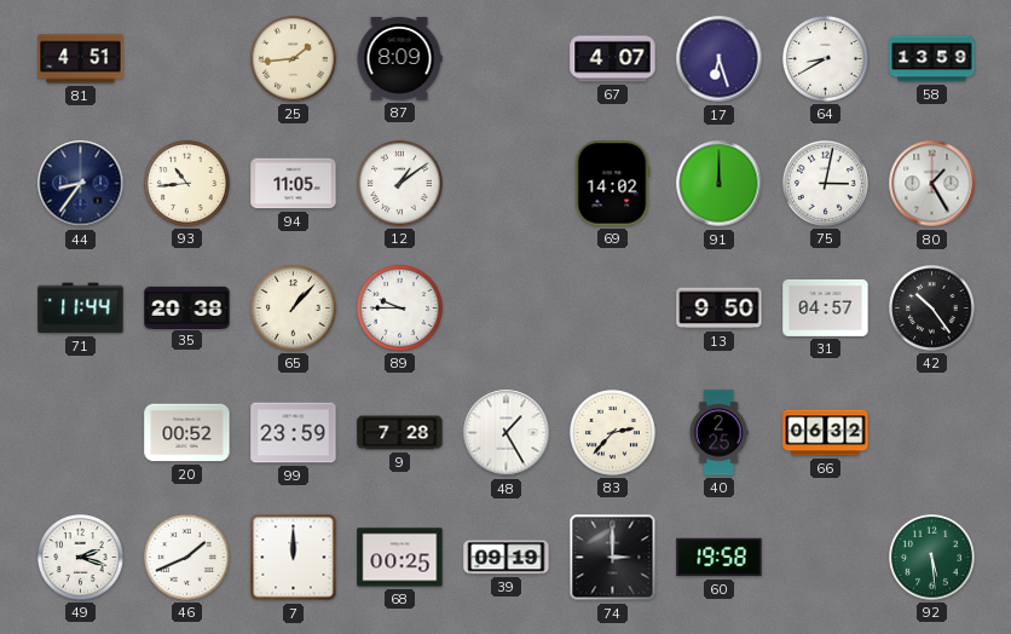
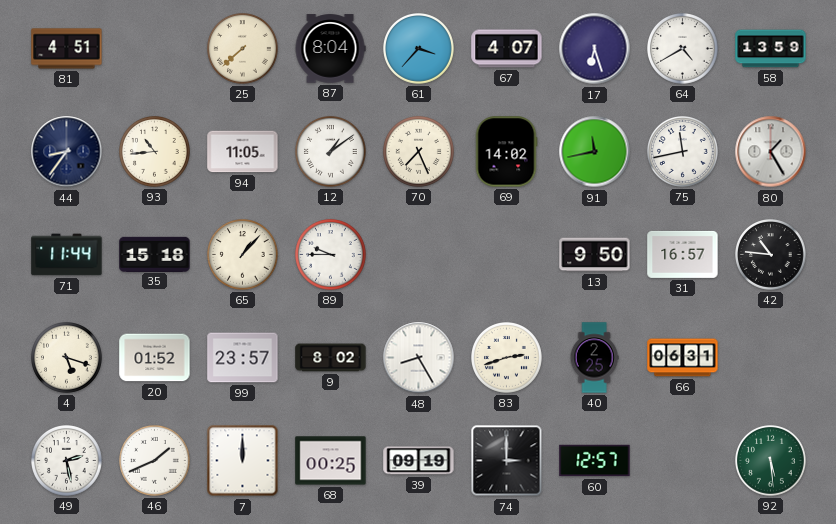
25: 1:44 -> 7:38
87: 8:09 -> 8:04
61: none -> 3:37
64: 8:40 -> 4:40
70: none -> 7:26
91: 12:00 -> 11:43
75: 3:02 -> 11:43
35: 20:38 -> 15:18
31: 04:57 -> 16:57
42: 10:24 -> 10:46
4: none -> 5:18
20: 00:52 -> 01:52
99: 23:59 -> 23:57
9: 7:28 -> 8:02
48: 1:25 -> 8:25
83: 2:37 -> 2:42
66: 06:32 -> 06:31
49: 2:18 -> 2:28
60: 19:58 -> 12:57
